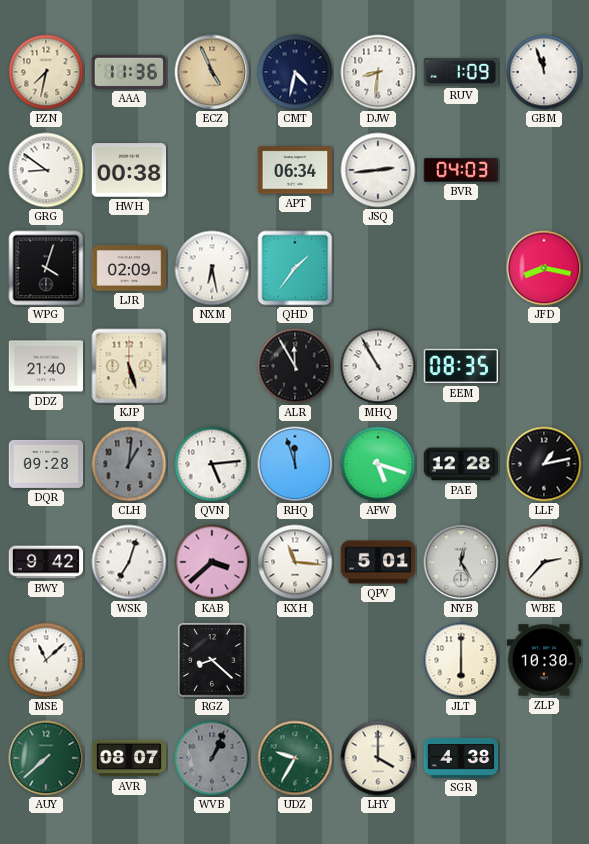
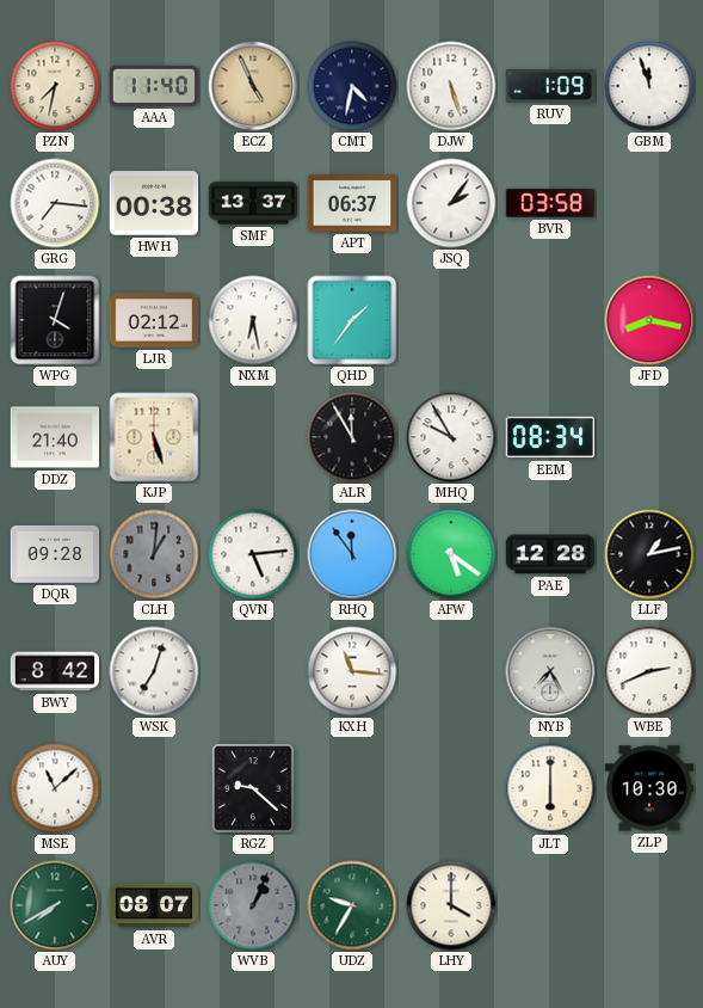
AAA: 11:36 -> 11:40
DJW: 8:31 -> 5:27
GRG: 8:51 -> 7:16
SMF: none -> 13:37
APT: 06:34 -> 06:37
JSQ: 2:44 -> 2:06
BVR: 04:03 -> 03:58
LJR: 02:09 -> 02:12
MHQ: 10:55 -> 9:55
EEM: 08:35 -> 08:34
RHQ: 11:57 -> 11:54
AFW: 5:18 -> 5:21
BWY: 9:42 -> 8:42
KAB: 3:38 -> none
QPV: 5:01 -> none
NYB: 12:25 -> 7:25
WBE: 2:37 -> 2:41
RGZ: 8:22 -> 9:22
AUY: 7:38 -> 7:40
SGR: 4:38 -> none
